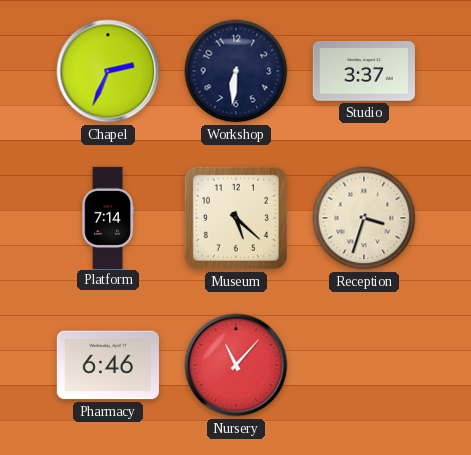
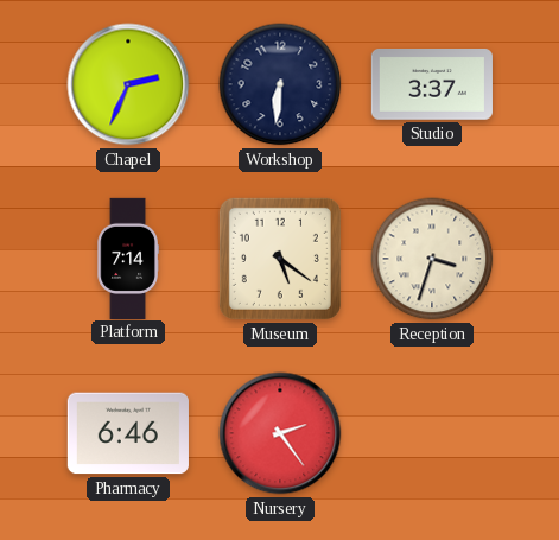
Museum: 5:22 -> 5:21
Nursery: 11:07 -> 2:24
